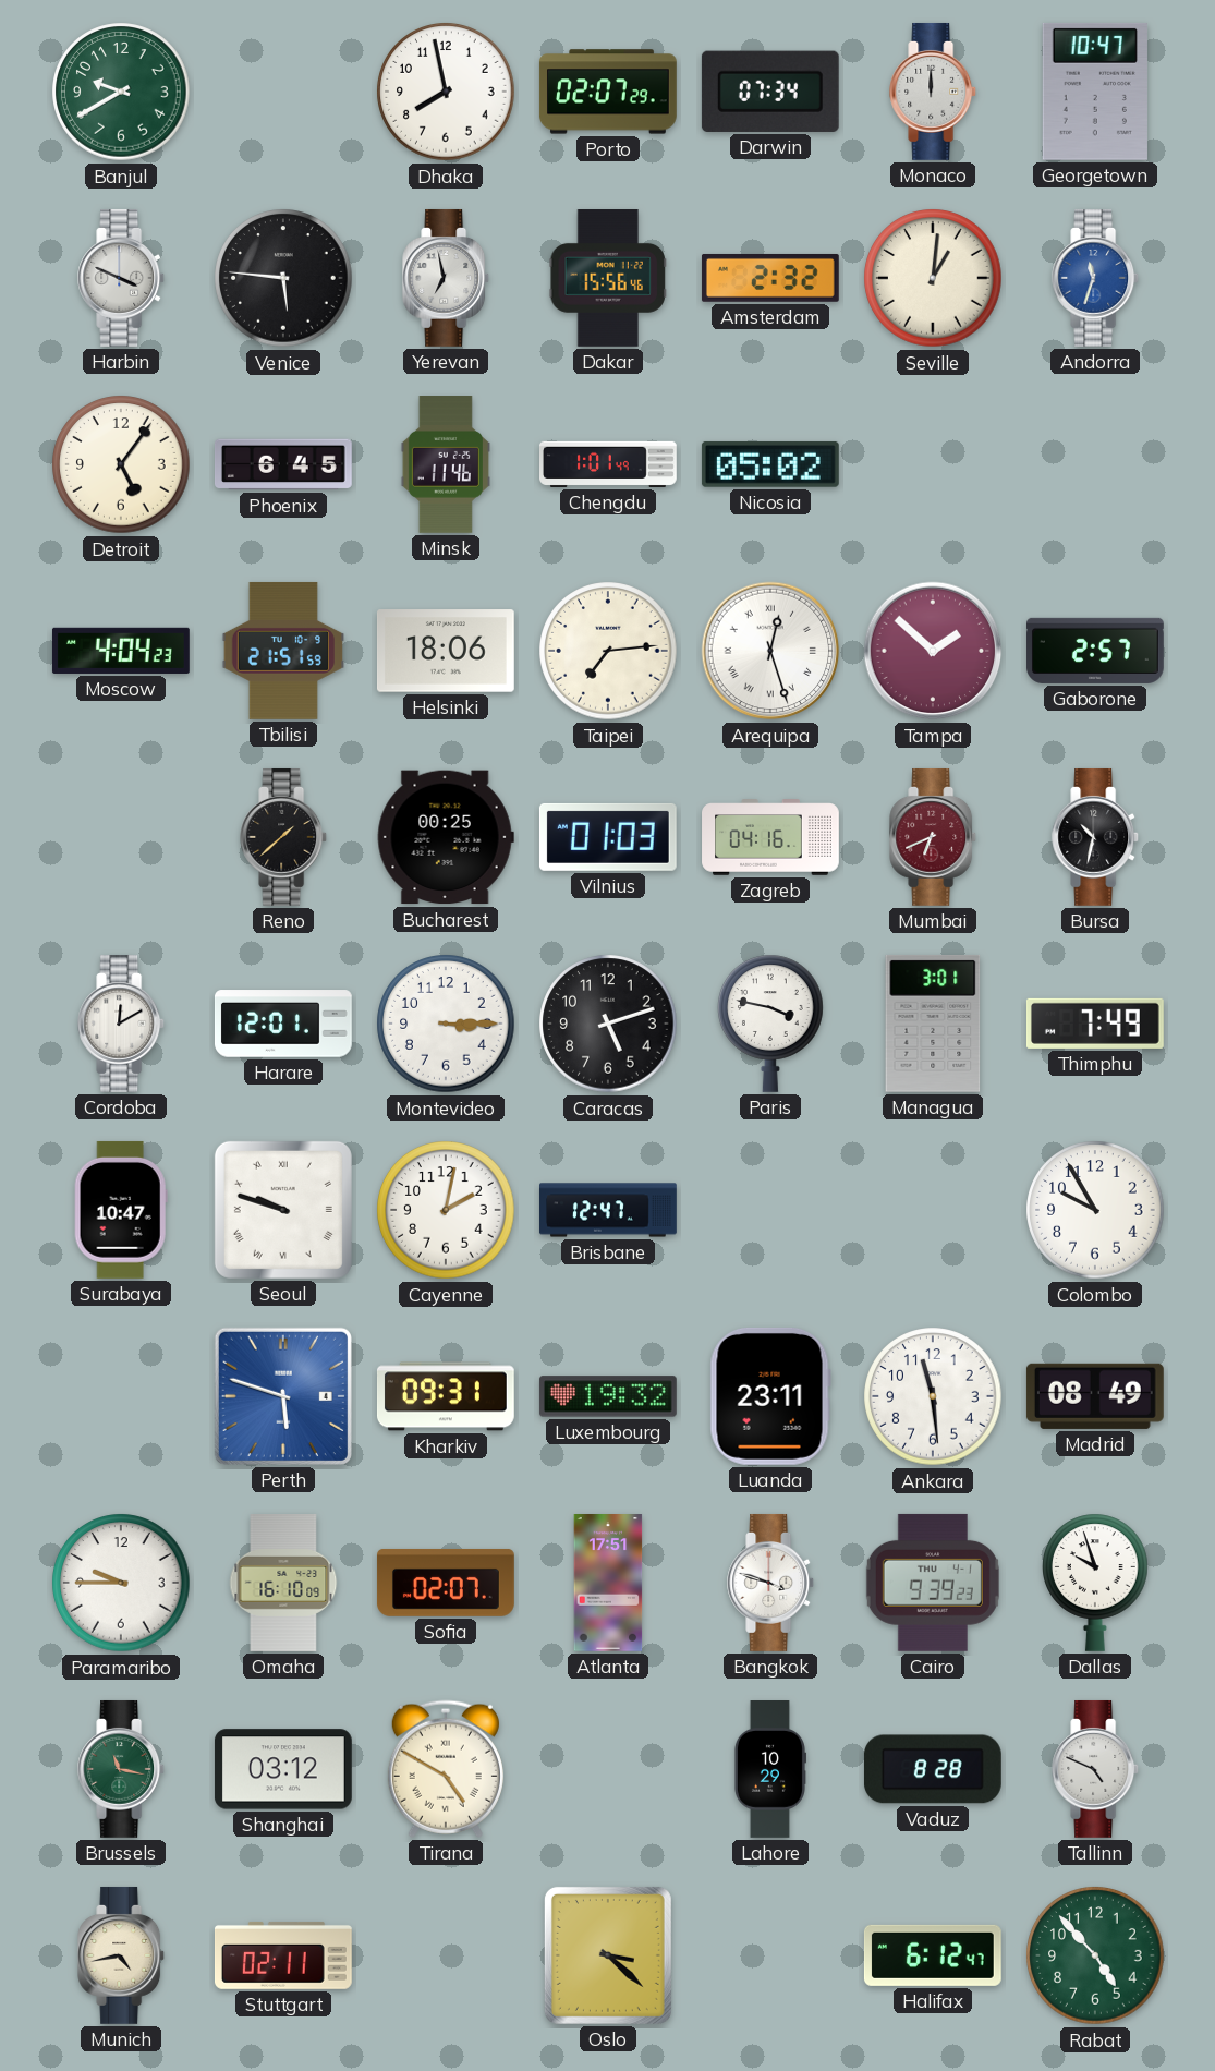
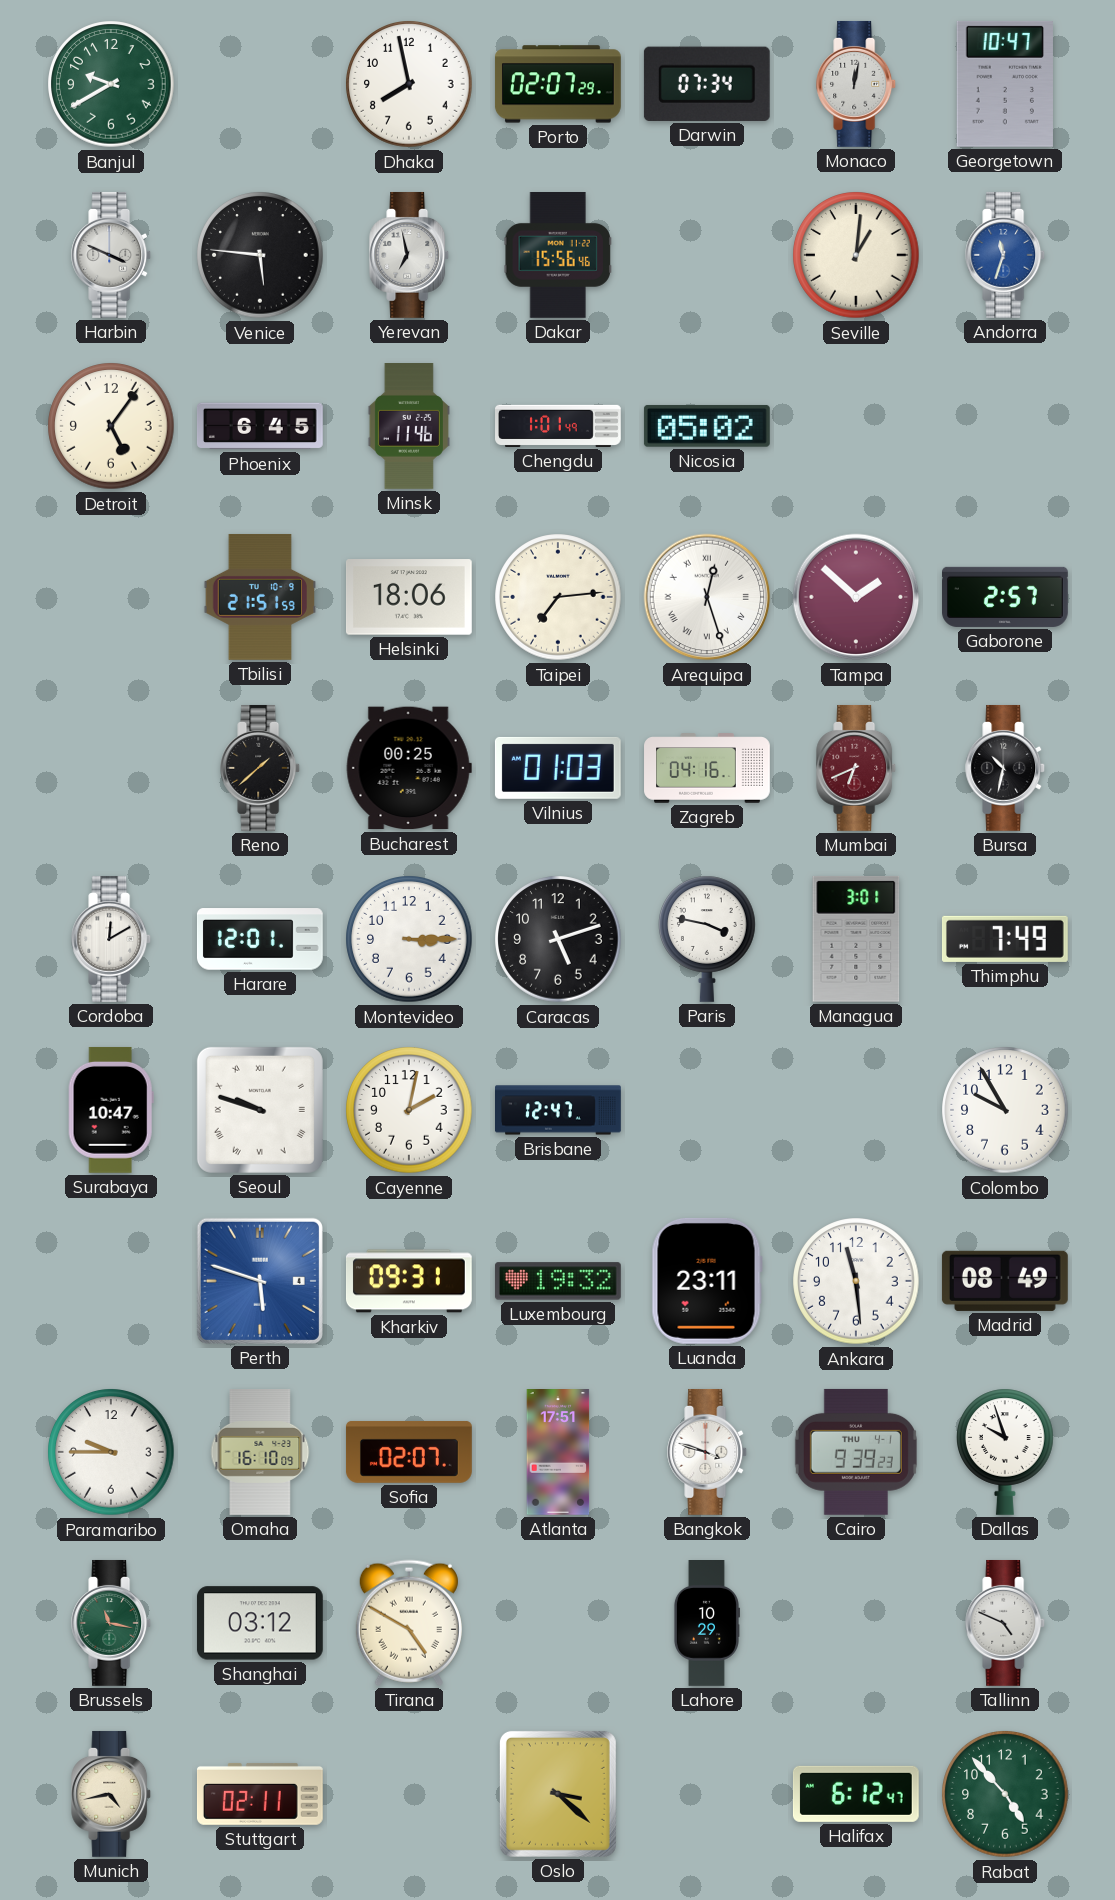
Monaco: 12:00 -> 12:02
Amsterdam: 2:32 -> none
Moscow: 4:04 -> none
Vaduz: 8:28 -> none
